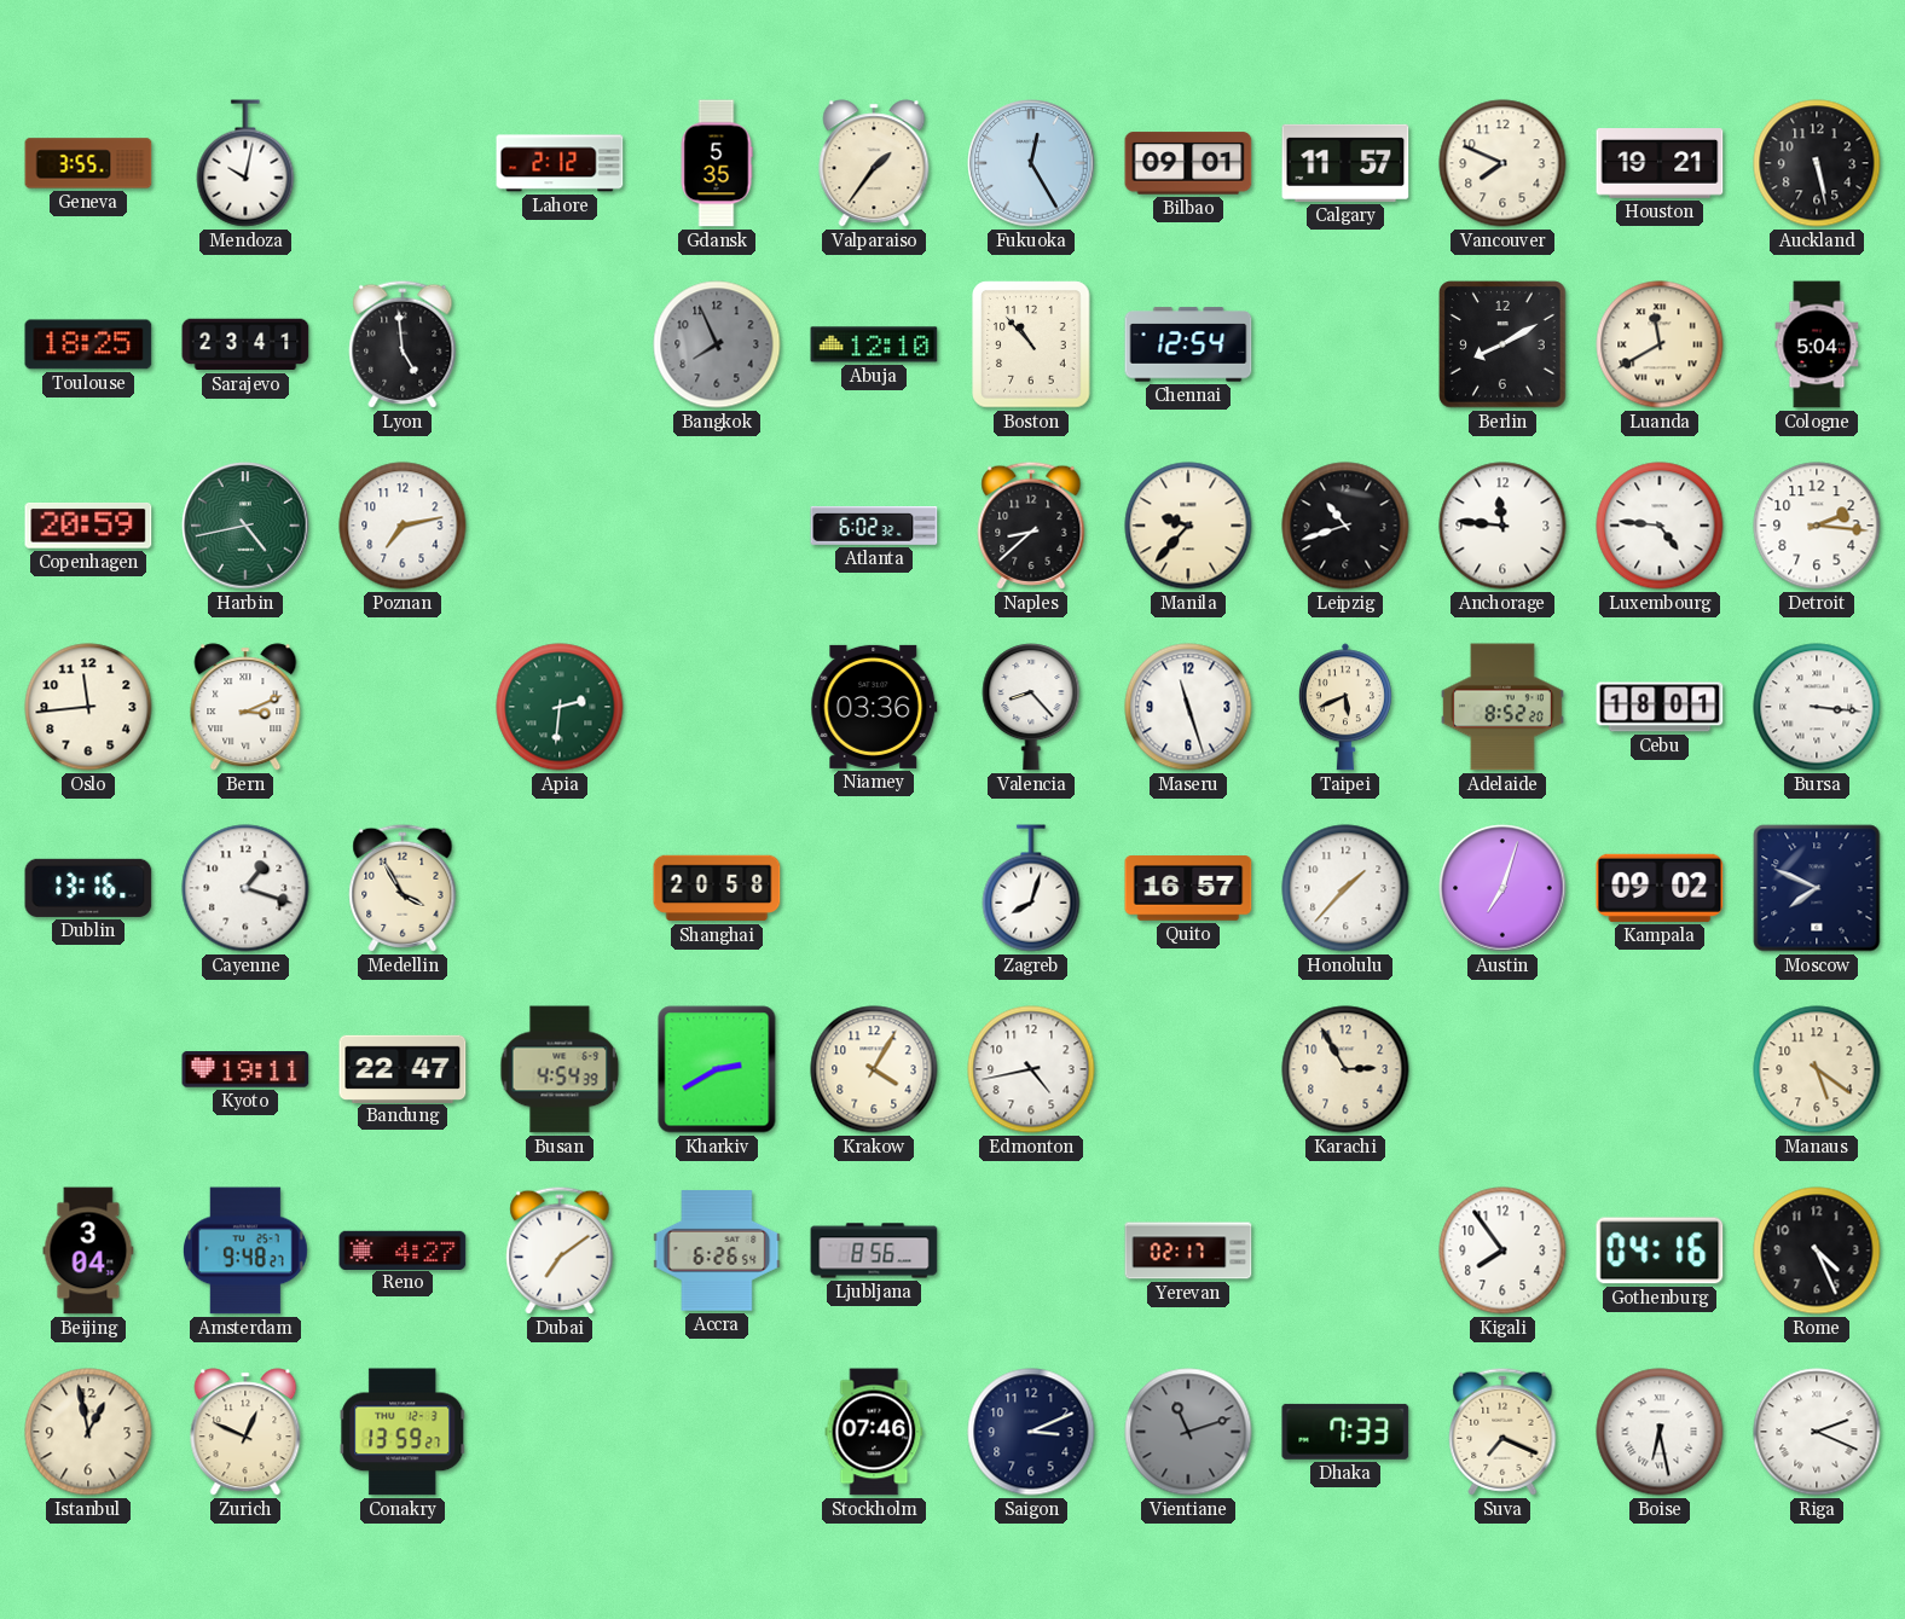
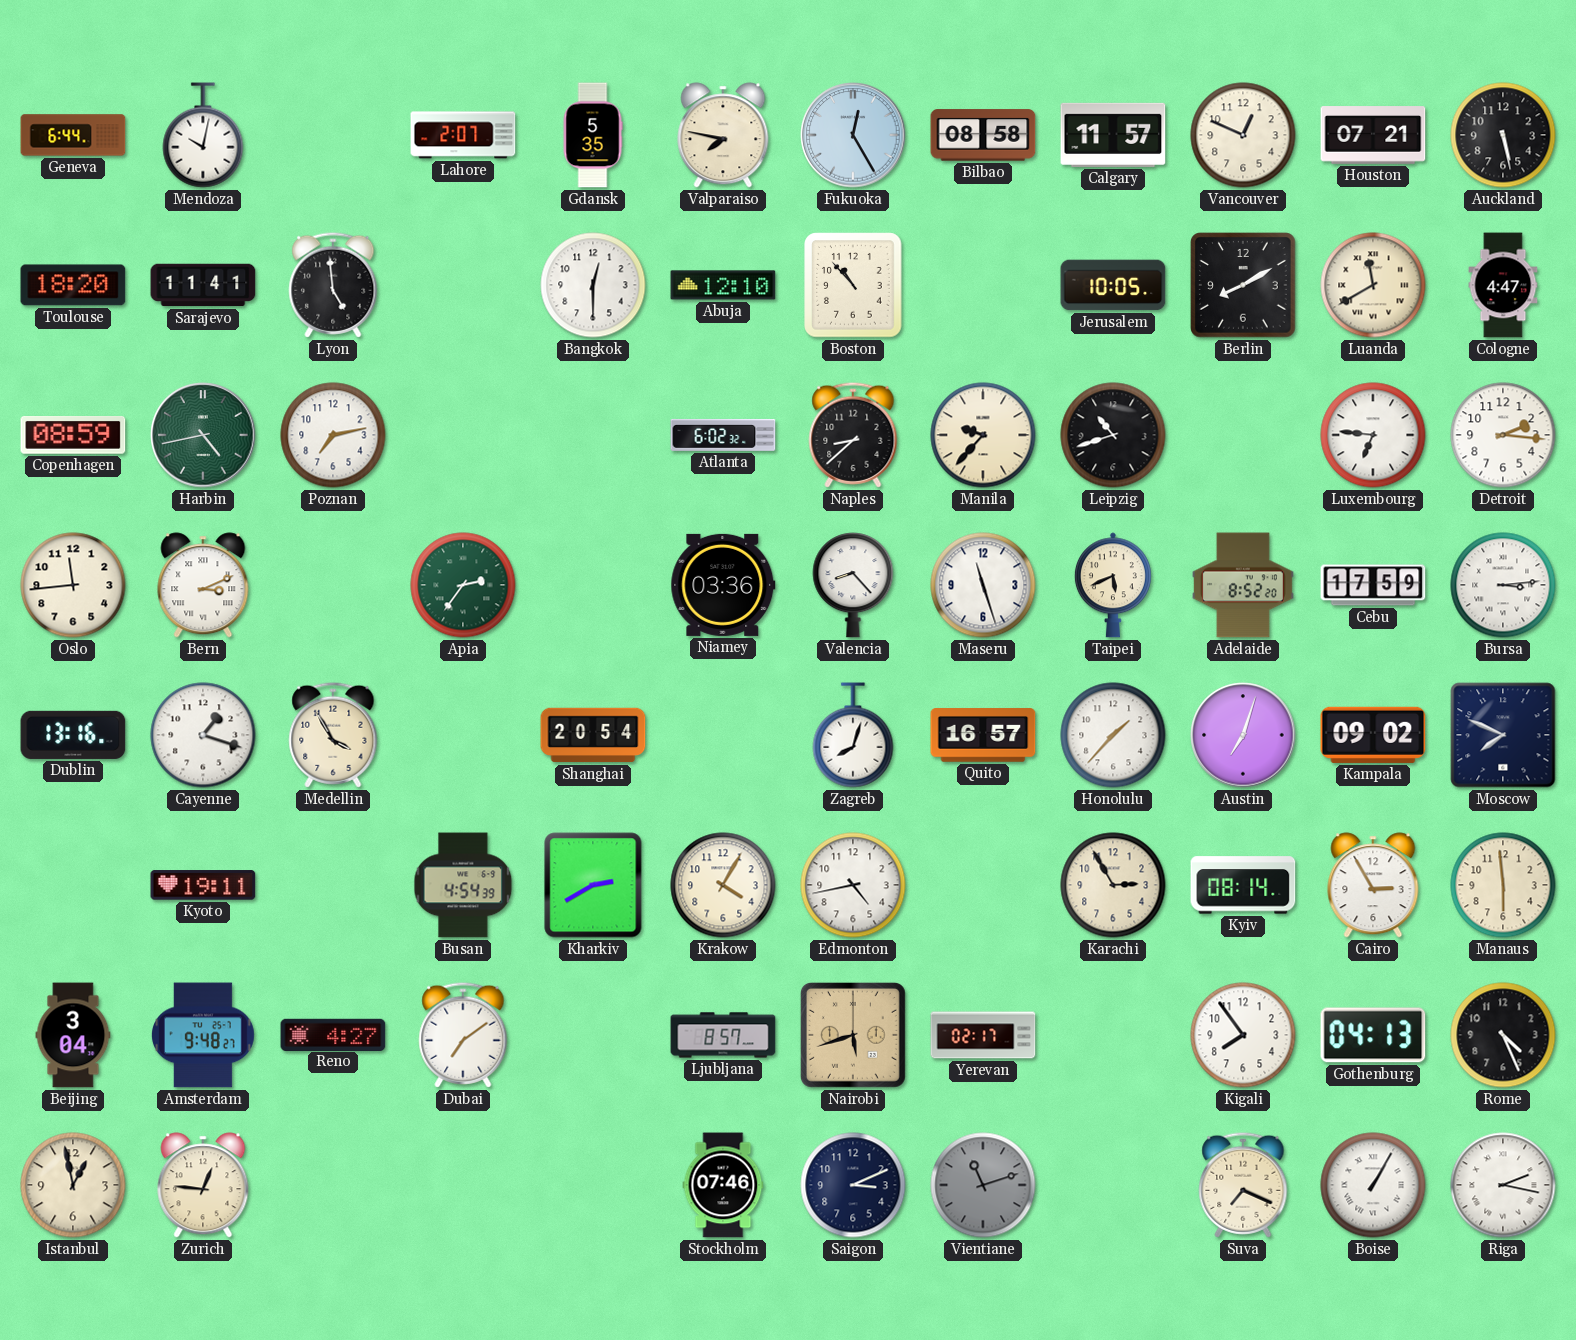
Geneva: 3:55 -> 6:44
Lahore: 2:12 -> 2:07
Valparaiso: 1:36 -> 7:47
Bilbao: 09:01 -> 08:58
Vancouver: 7:49 -> 12:49
Houston: 19:21 -> 07:21
Toulouse: 18:25 -> 18:20
Sarajevo: 23:41 -> 11:41
Bangkok: 7:56 -> 12:30
Bangkok dial: grey -> white
Chennai: 12:54 -> none
Jerusalem: none -> 10:05
Cologne: 5:04 -> 4:47
Copenhagen: 20:59 -> 08:59
Anchorage: 11:46 -> none
Luxembourg: 4:46 -> 6:46
Apia: 2:31 -> 2:36
Cebu: 18:01 -> 17:59
Bursa: 3:16 -> 3:14
Shanghai: 20:58 -> 20:54
Bandung: 22:47 -> none
Kyiv: none -> 08:14
Cairo: none -> 2:55
Manaus: 5:21 -> 5:59
Accra: 6:26 -> none
Ljubljana: 8:56 -> 8:57
Nairobi: none -> 5:42
Gothenburg: 04:16 -> 04:13
Zurich: 12:49 -> 12:46
Conakry: 13:59 -> none
Dhaka: 7:33 -> none
Boise: 6:28 -> 1:05
Riga: 2:19 -> 2:17
